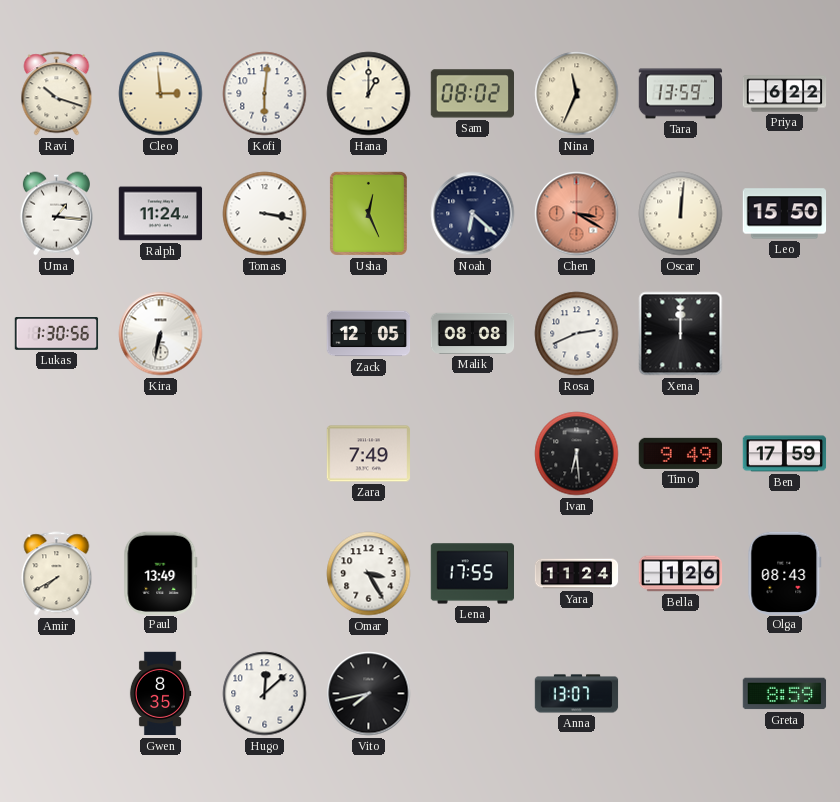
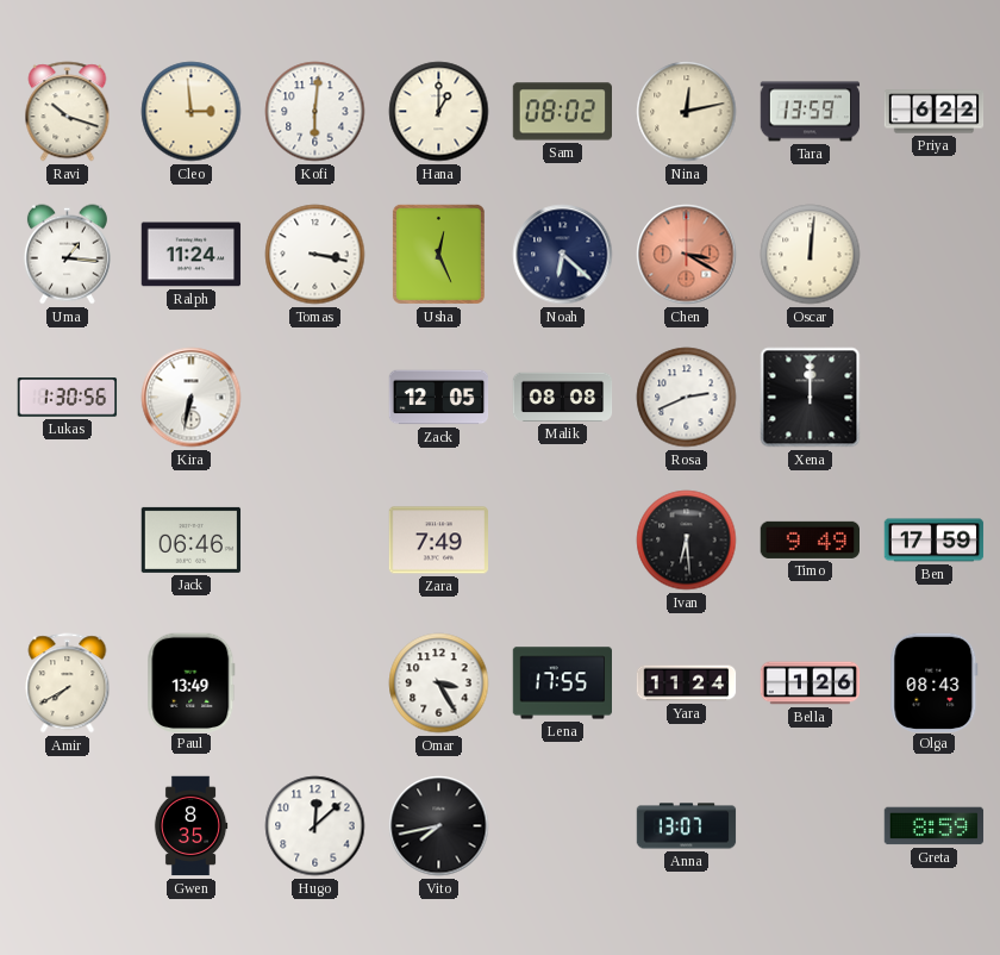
Nina: 11:34 -> 12:13
Leo: 15:50 -> none
Jack: none -> 06:46
